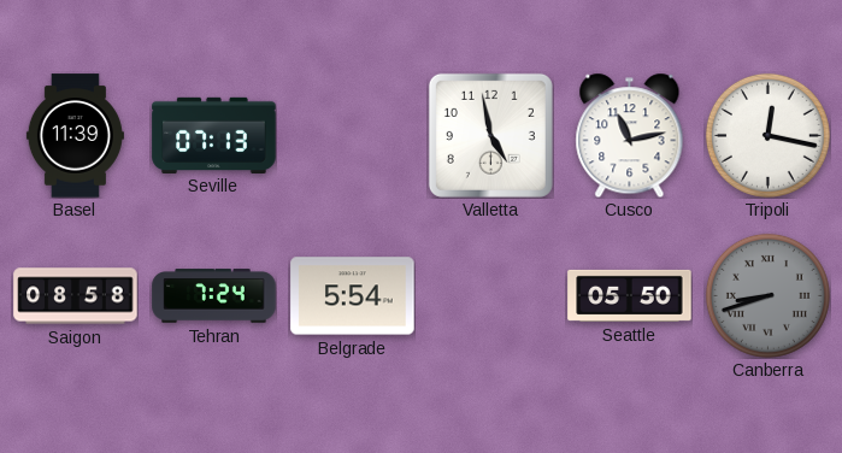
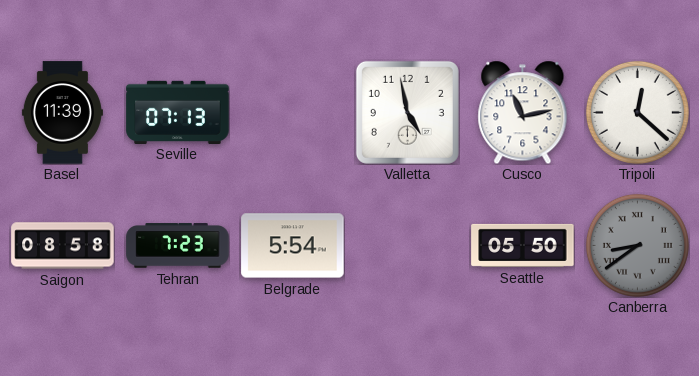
Tripoli: 12:17 -> 12:22
Tehran: 7:24 -> 7:23
Canberra: 8:42 -> 8:39
